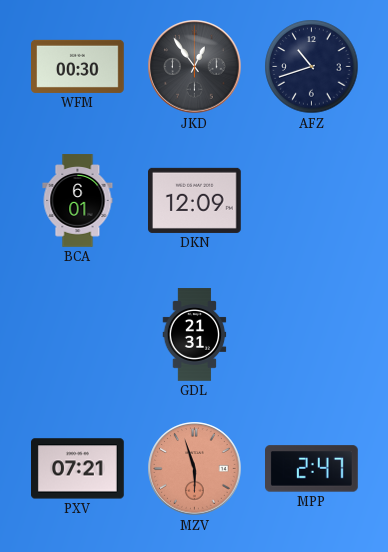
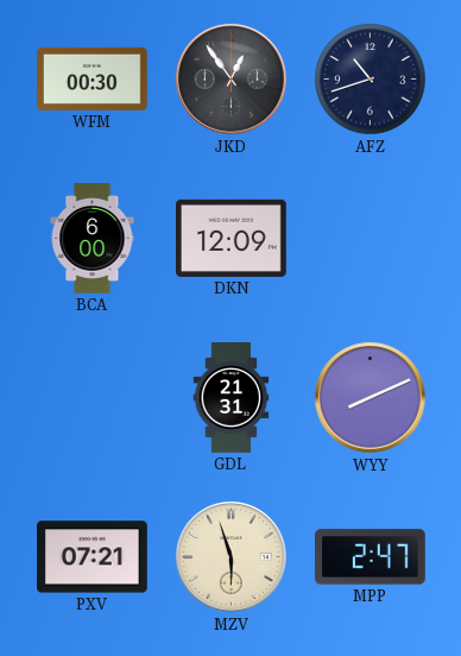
BCA: 6:01 -> 6:00
WYY: none -> 8:11
MZV dial: salmon -> cream
